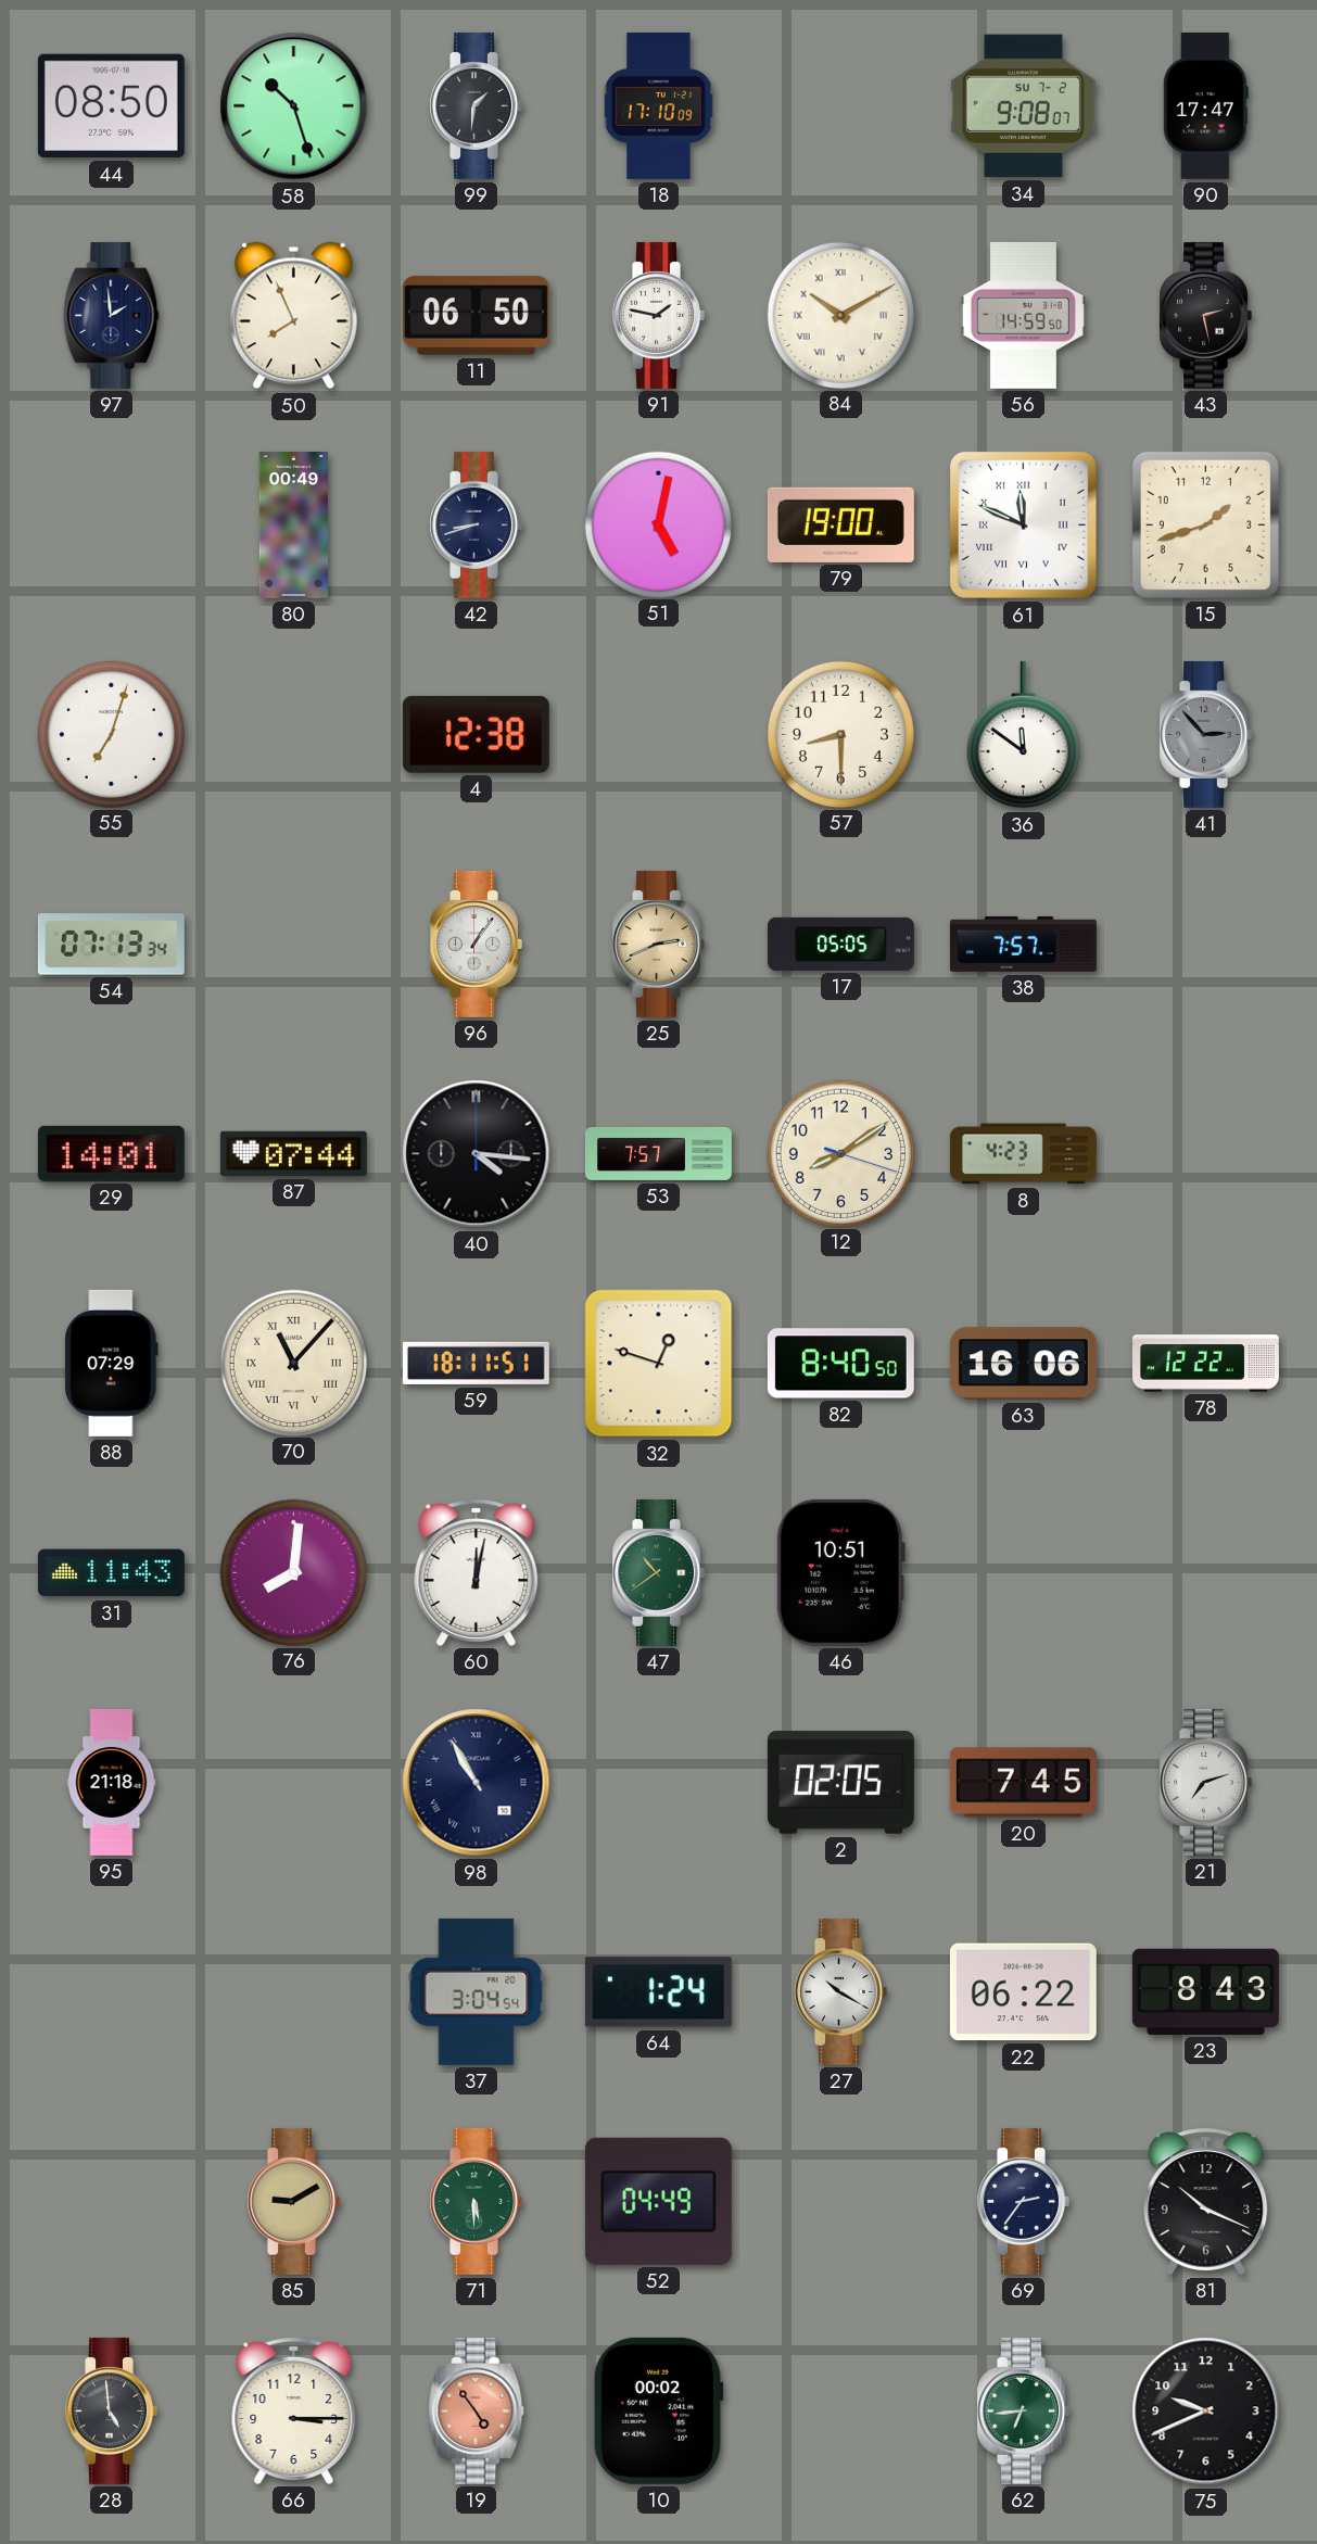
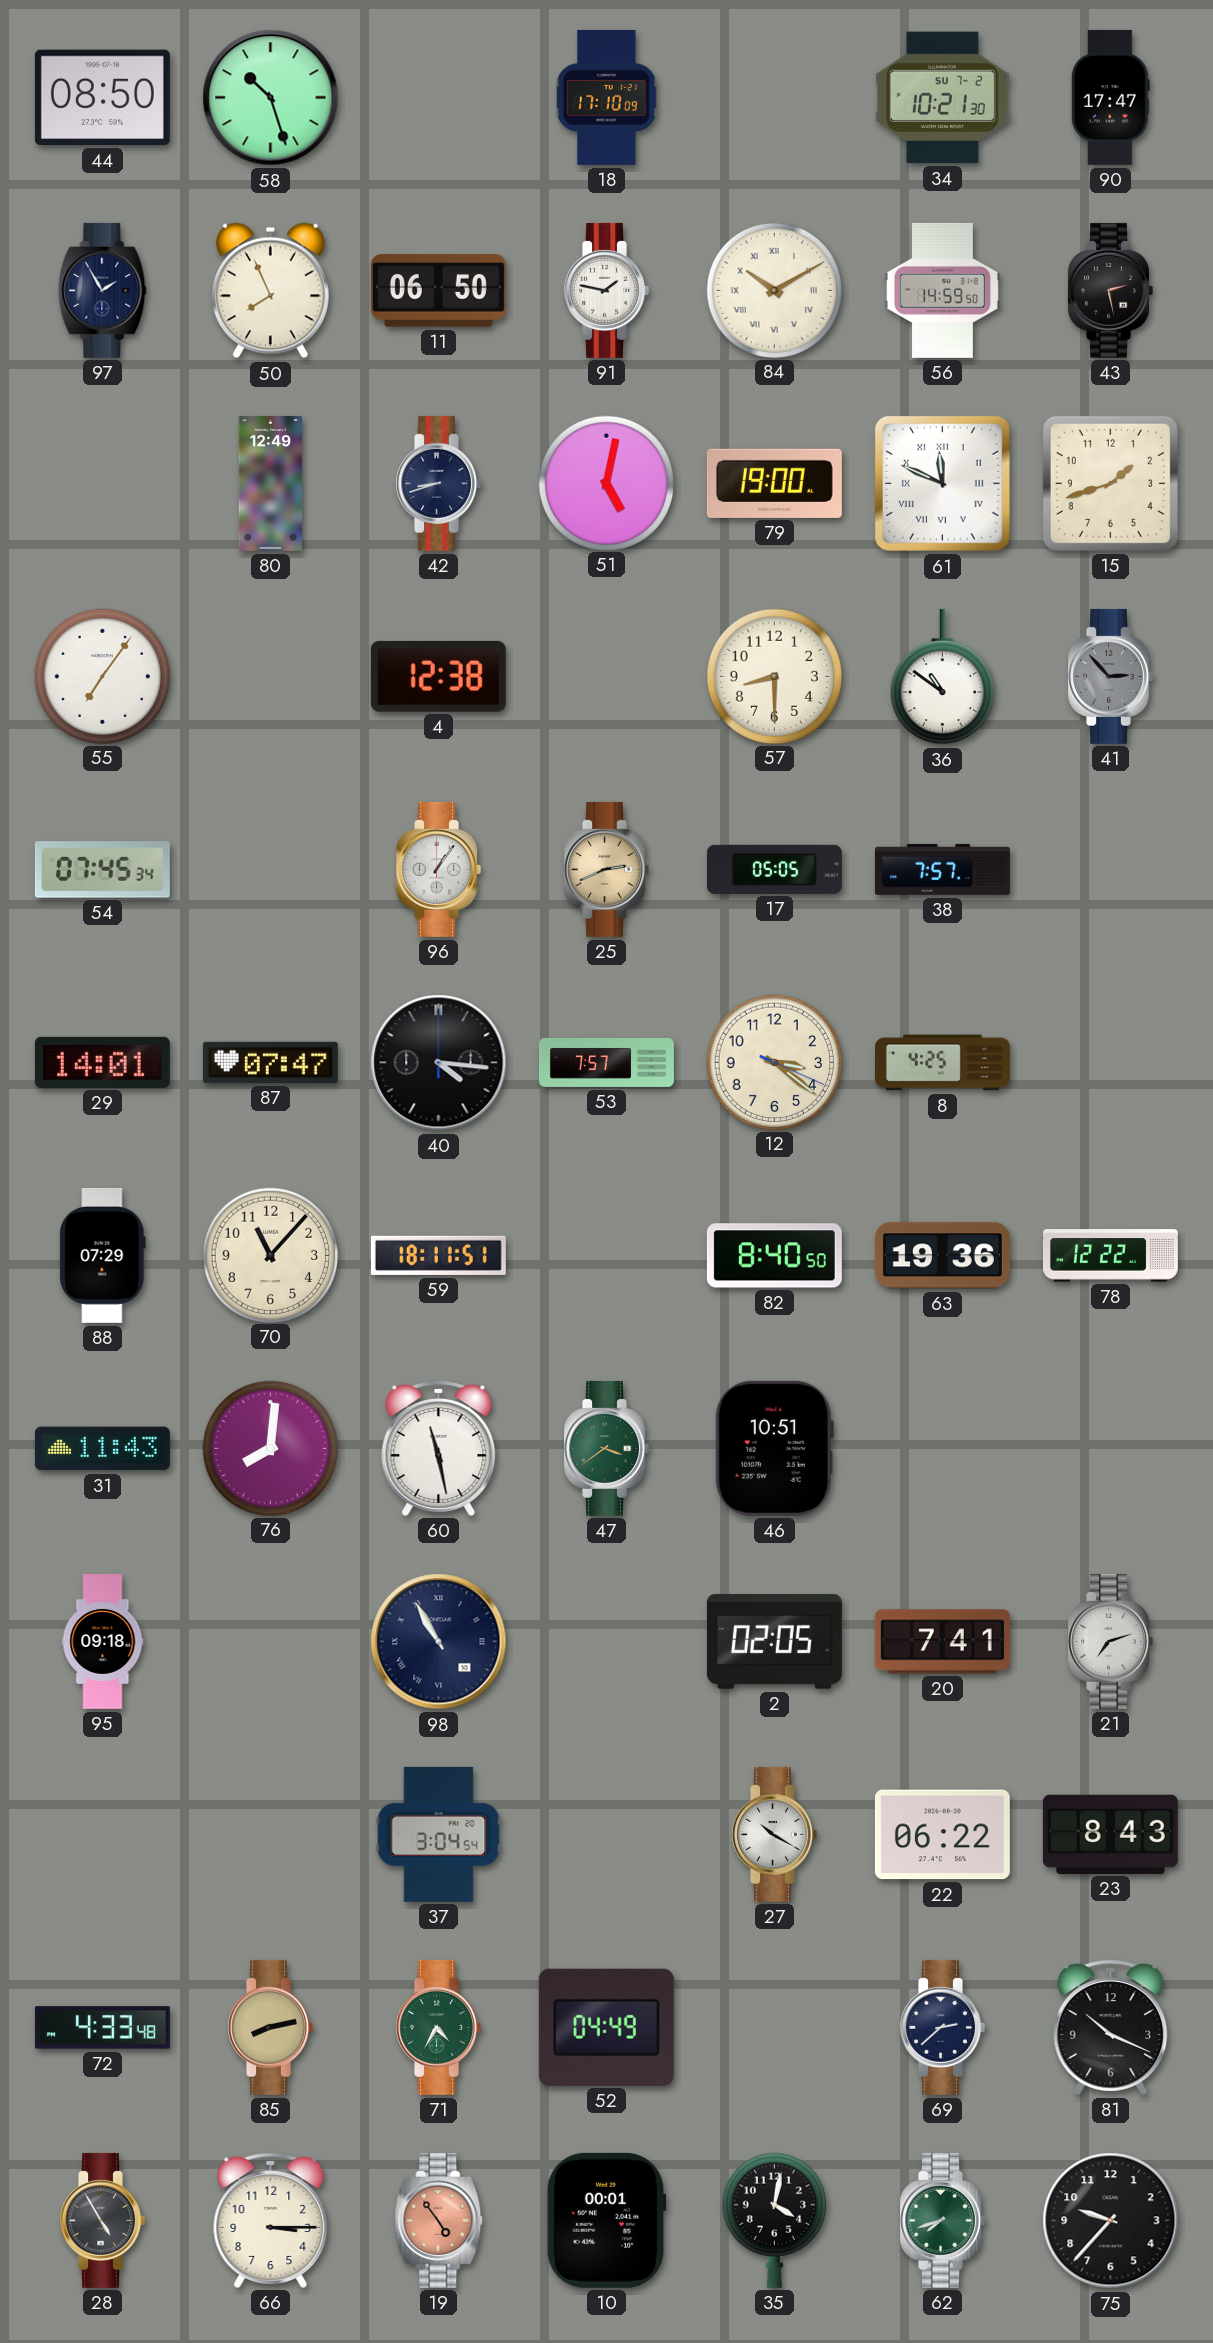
99: 1:31 -> none
34: 9:08 -> 10:21
97: 1:59 -> 1:55
80: 00:49 -> 12:49
55: 7:03 -> 7:06
36: 11:51 -> 10:51
54: 07:13 -> 07:45
87: 07:44 -> 07:47
12: 8:09 -> 3:21
8: 4:23 -> 4:25
70 numerals: Roman -> Arabic
32: 12:48 -> none
63: 16:06 -> 19:36
60: 12:02 -> 11:28
47: 10:39 -> 3:39
95: 21:18 -> 09:18
20: 7:45 -> 7:41
64: 1:24 -> none
72: none -> 4:33
85: 9:10 -> 8:13
71: 5:30 -> 4:35
69: 2:36 -> 2:38
28: 4:59 -> 4:55
10: 00:02 -> 00:01
35: none -> 4:02
62: 6:44 -> 7:42
75: 9:41 -> 9:37
